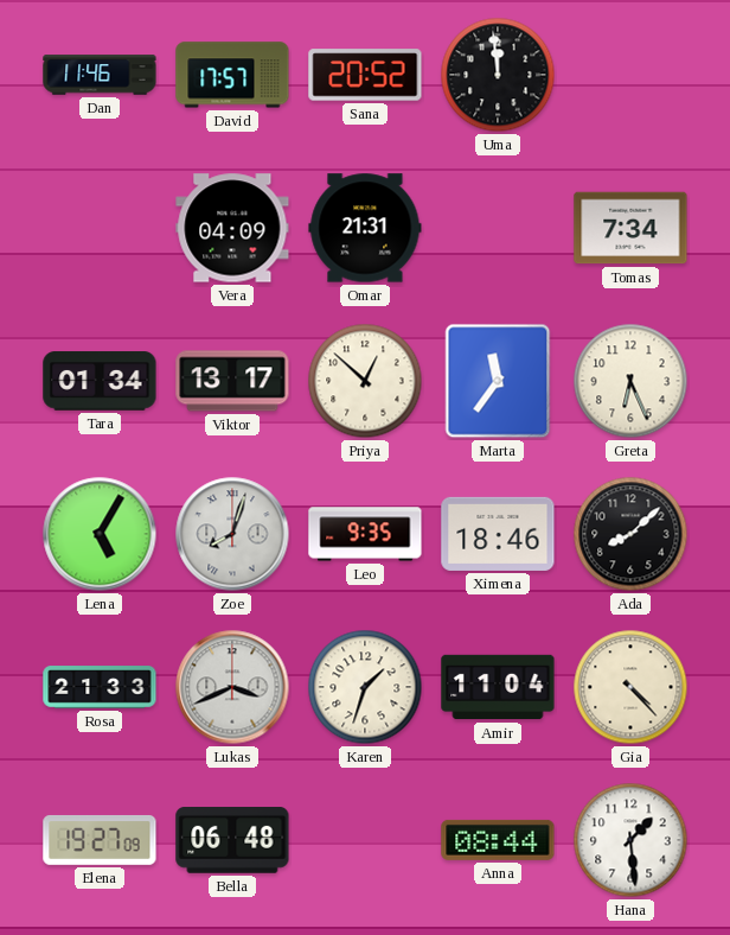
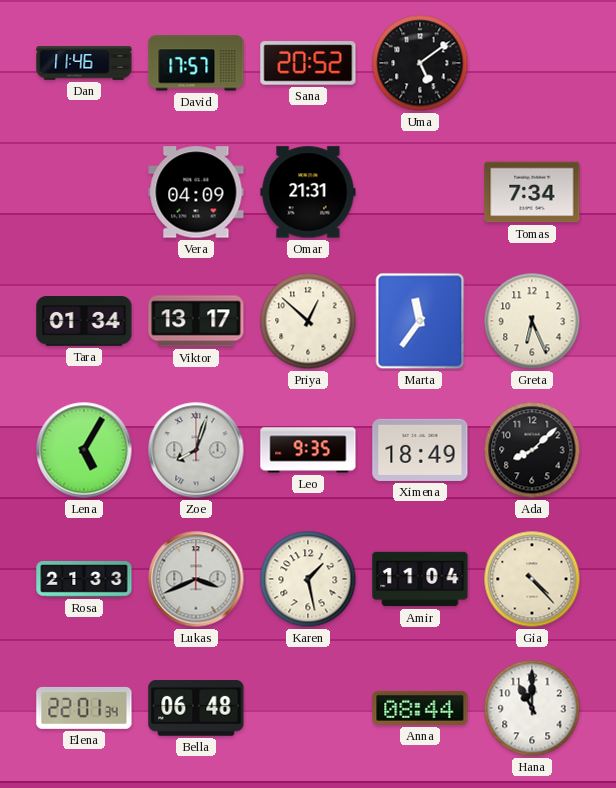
Uma: 11:59 -> 5:09
Ximena: 18:46 -> 18:49
Karen: 1:33 -> 1:28
Elena: 19:27 -> 22:01
Hana: 1:29 -> 11:00
